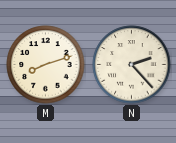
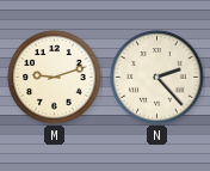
M: 8:12 -> 9:12
